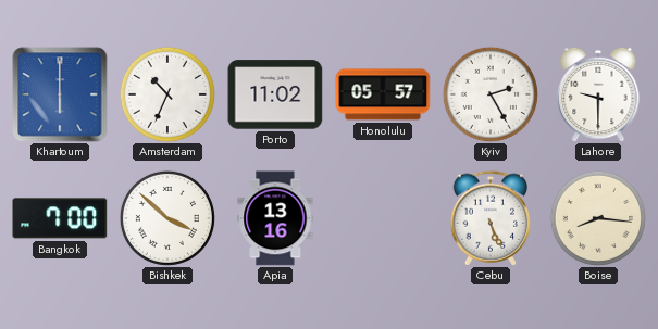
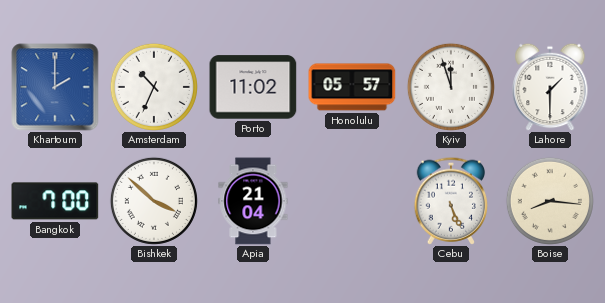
Khartoum: 6:00 -> 2:00
Kyiv: 2:25 -> 11:57
Lahore: 9:30 -> 1:30
Apia: 13:16 -> 21:04
